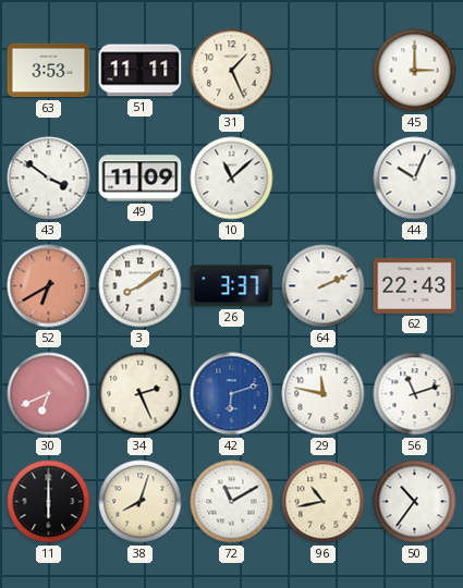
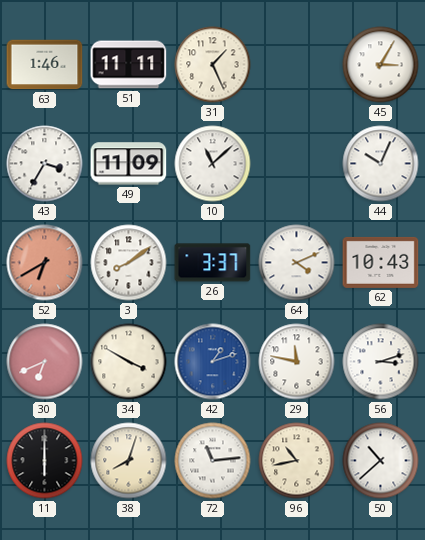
63: 3:53 -> 1:46
45: 3:00 -> 3:05
43: 3:51 -> 3:35
64: 2:11 -> 4:11
62: 22:43 -> 10:43
34: 2:26 -> 3:50
42: 6:12 -> 1:12
56: 11:12 -> 3:12
72: 11:10 -> 11:14
50: 10:36 -> 10:38
